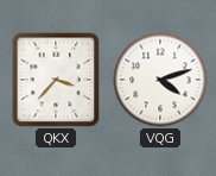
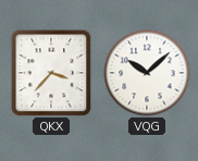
VQG: 4:12 -> 10:08
